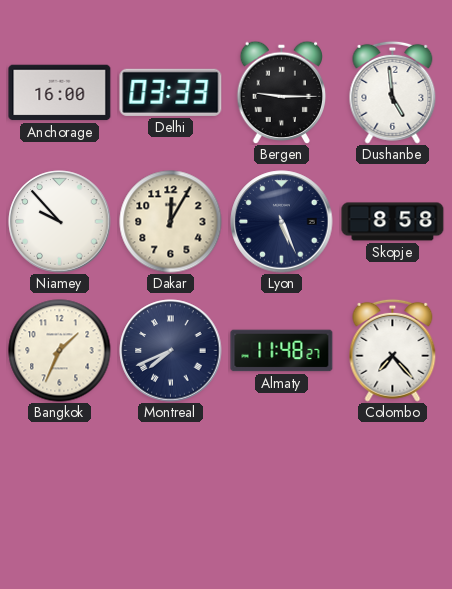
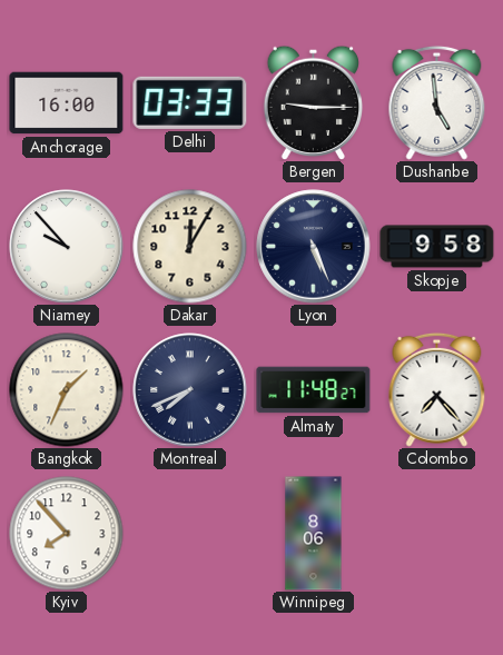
Skopje: 8:58 -> 9:58
Kyiv: none -> 7:53
Winnipeg: none -> 8:06
